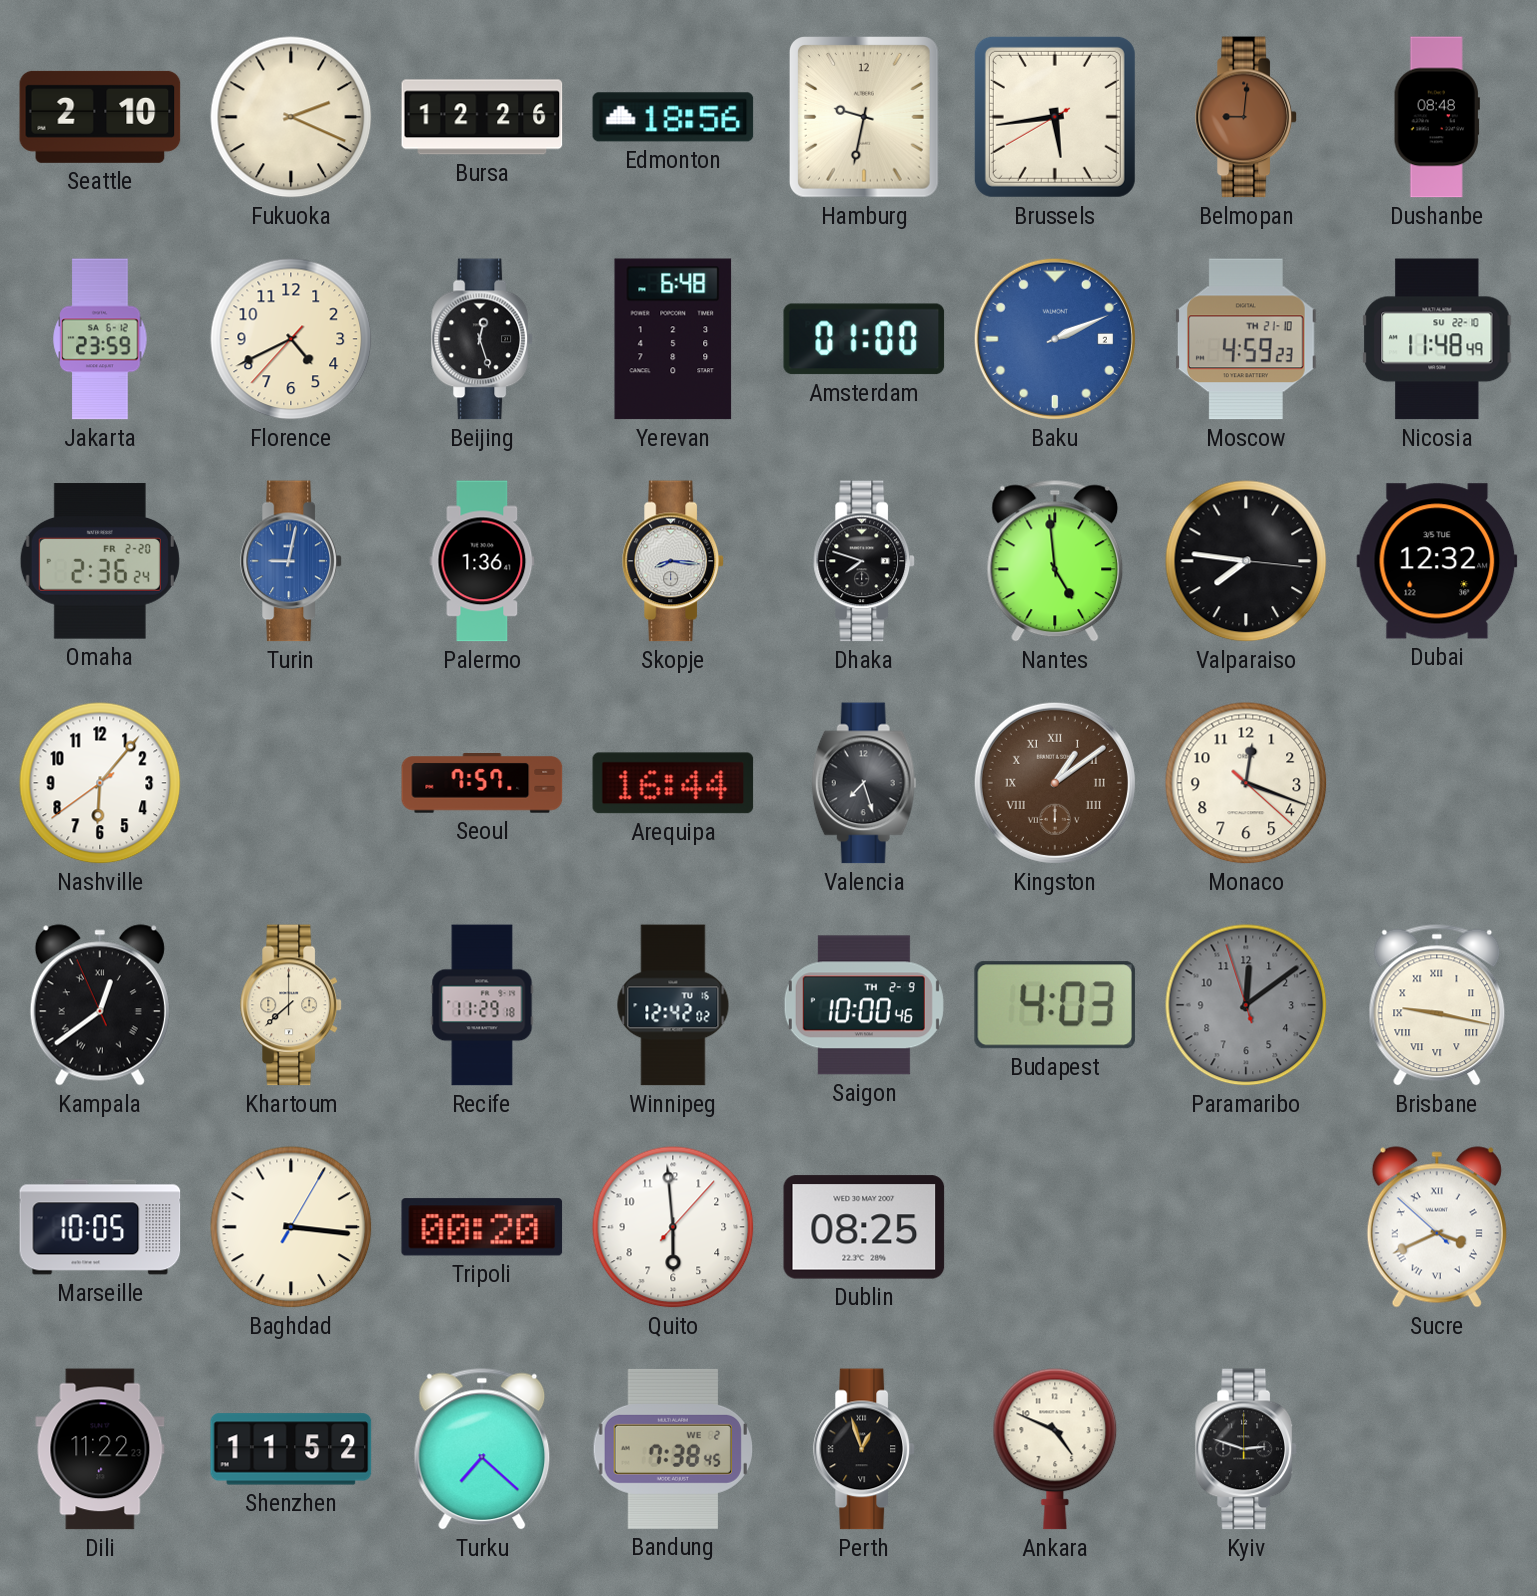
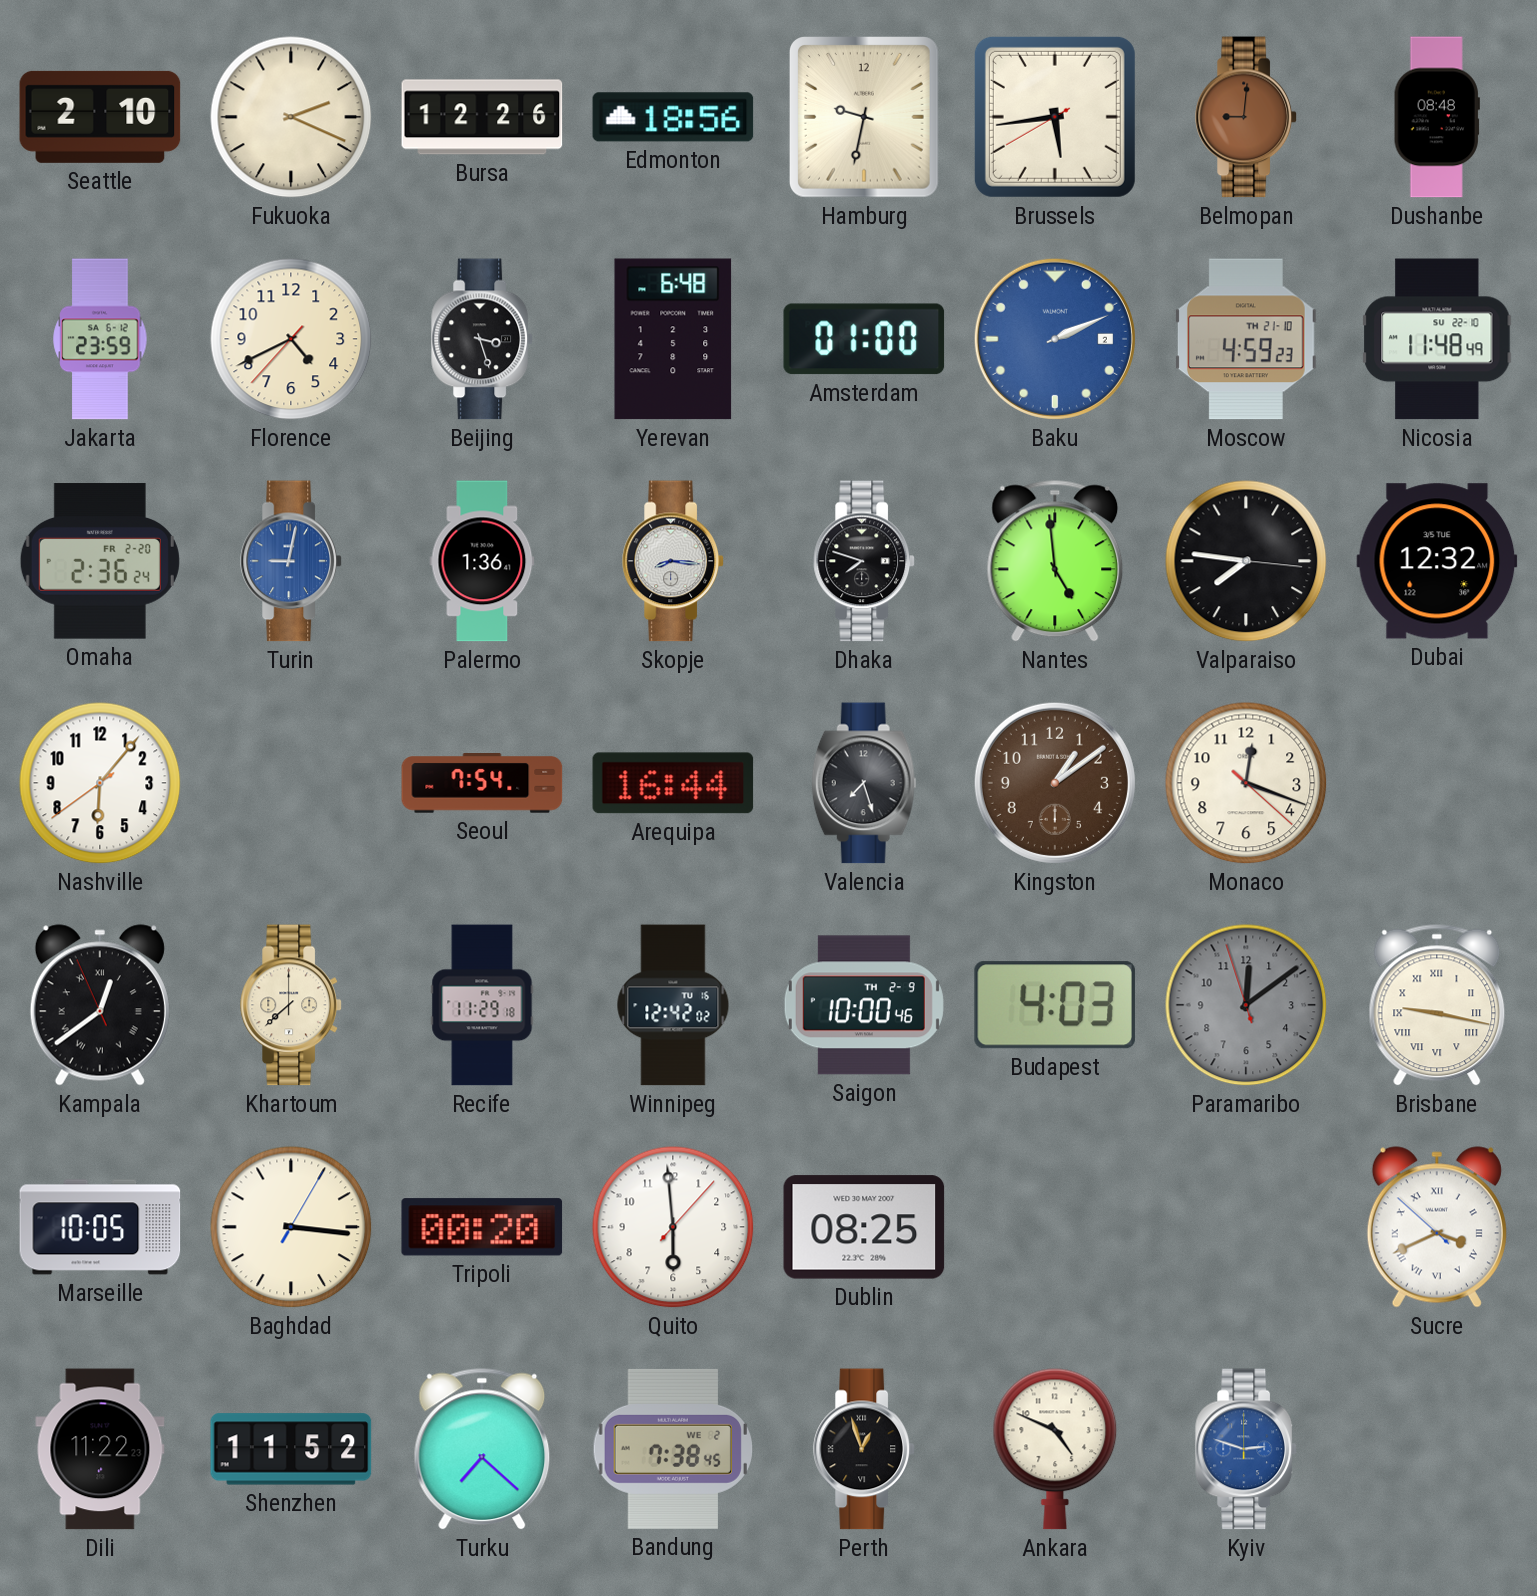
Beijing: 12:27 -> 3:27
Seoul: 7:57 -> 7:54
Kingston numerals: Roman -> Arabic
Kyiv dial: black -> blue
